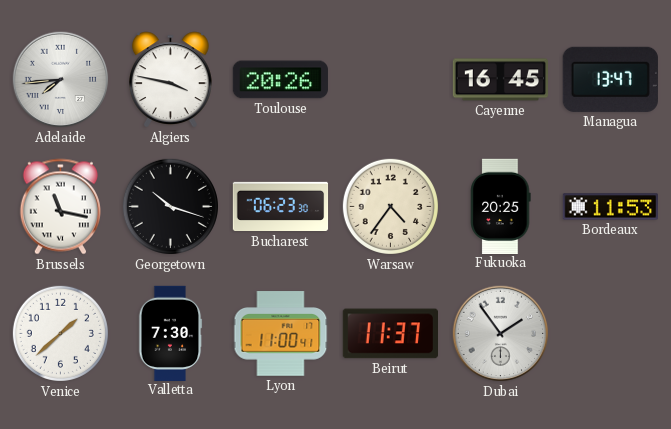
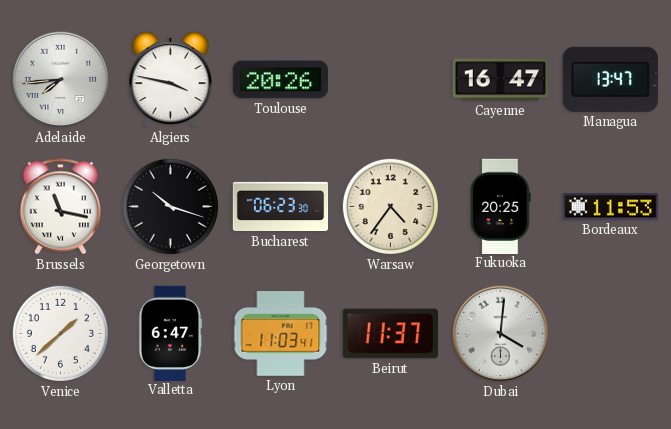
Cayenne: 16:45 -> 16:47
Valletta: 7:30 -> 6:47
Lyon: 11:00 -> 11:03
Dubai: 1:54 -> 4:01
